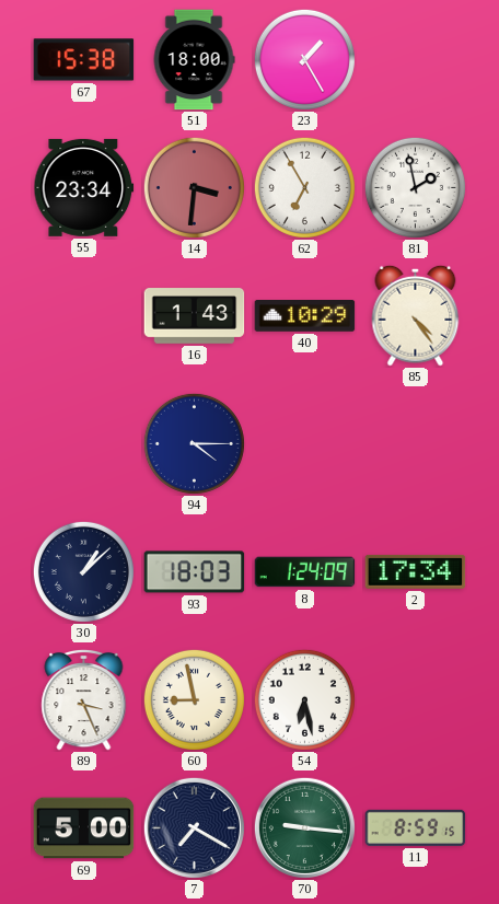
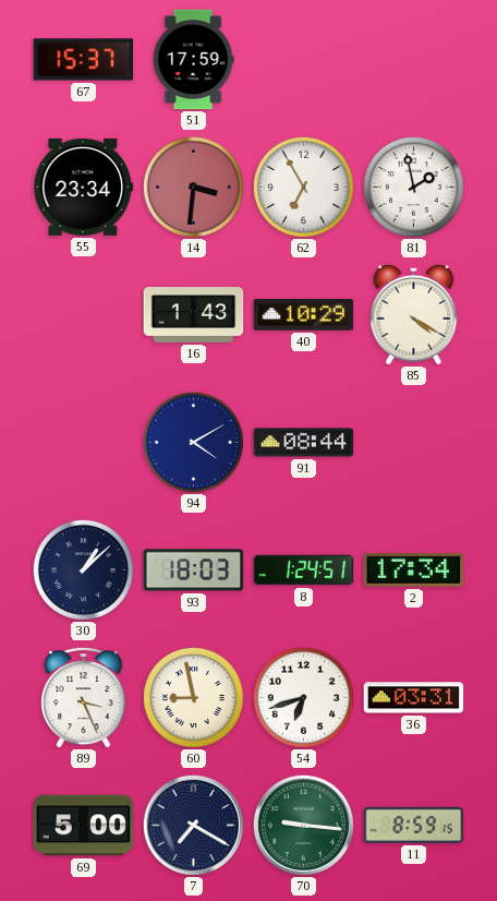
67: 15:38 -> 15:37
51: 18:00 -> 17:59
23: 1:25 -> none
85: 4:24 -> 4:20
94: 4:15 -> 4:10
91: none -> 08:44
8: 1:24:09 -> 1:24:51
54: 6:28 -> 6:42
36: none -> 03:31
